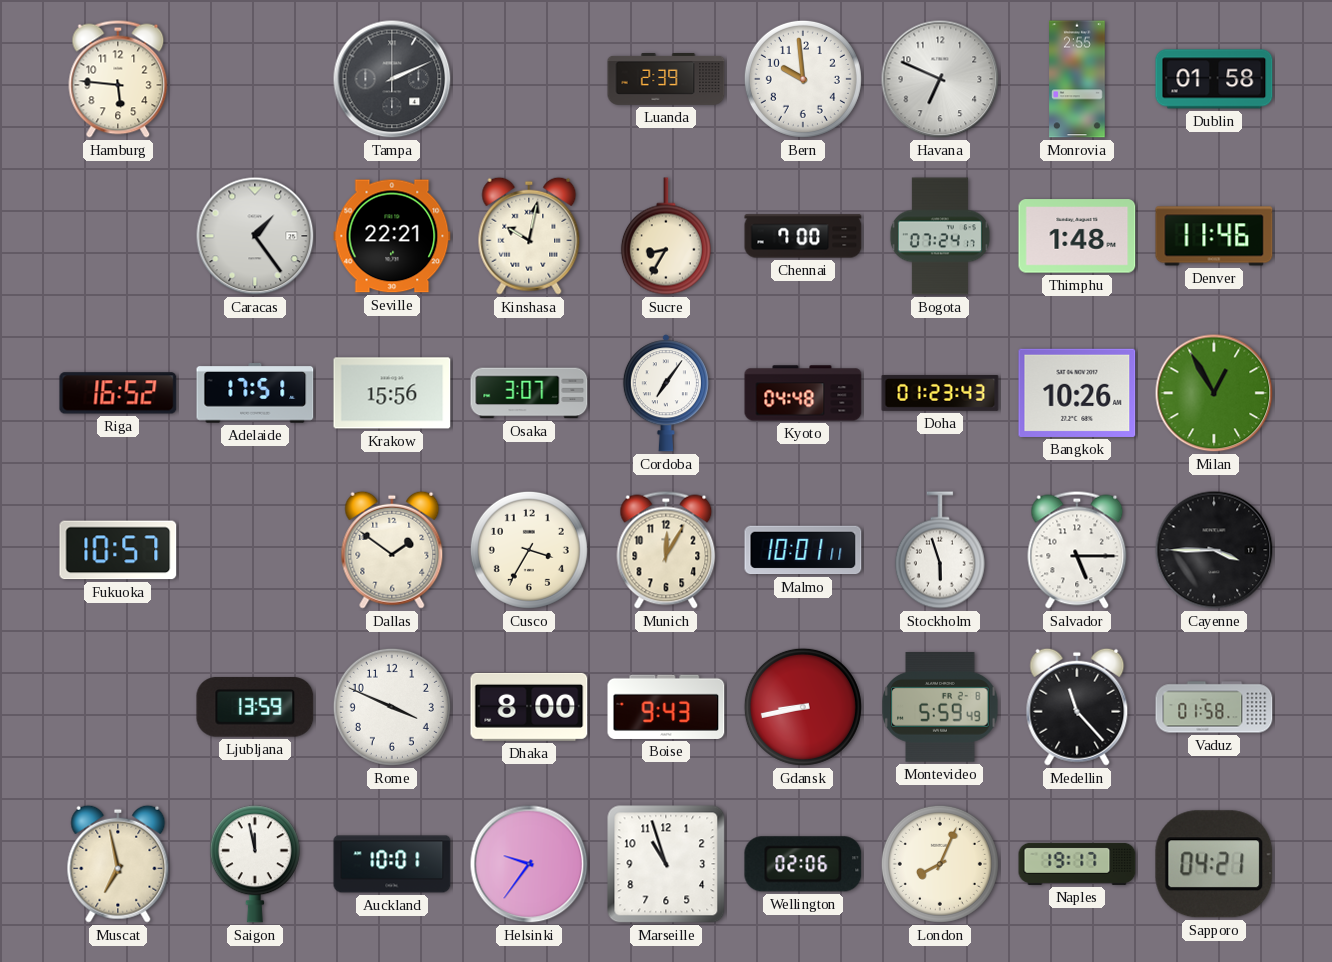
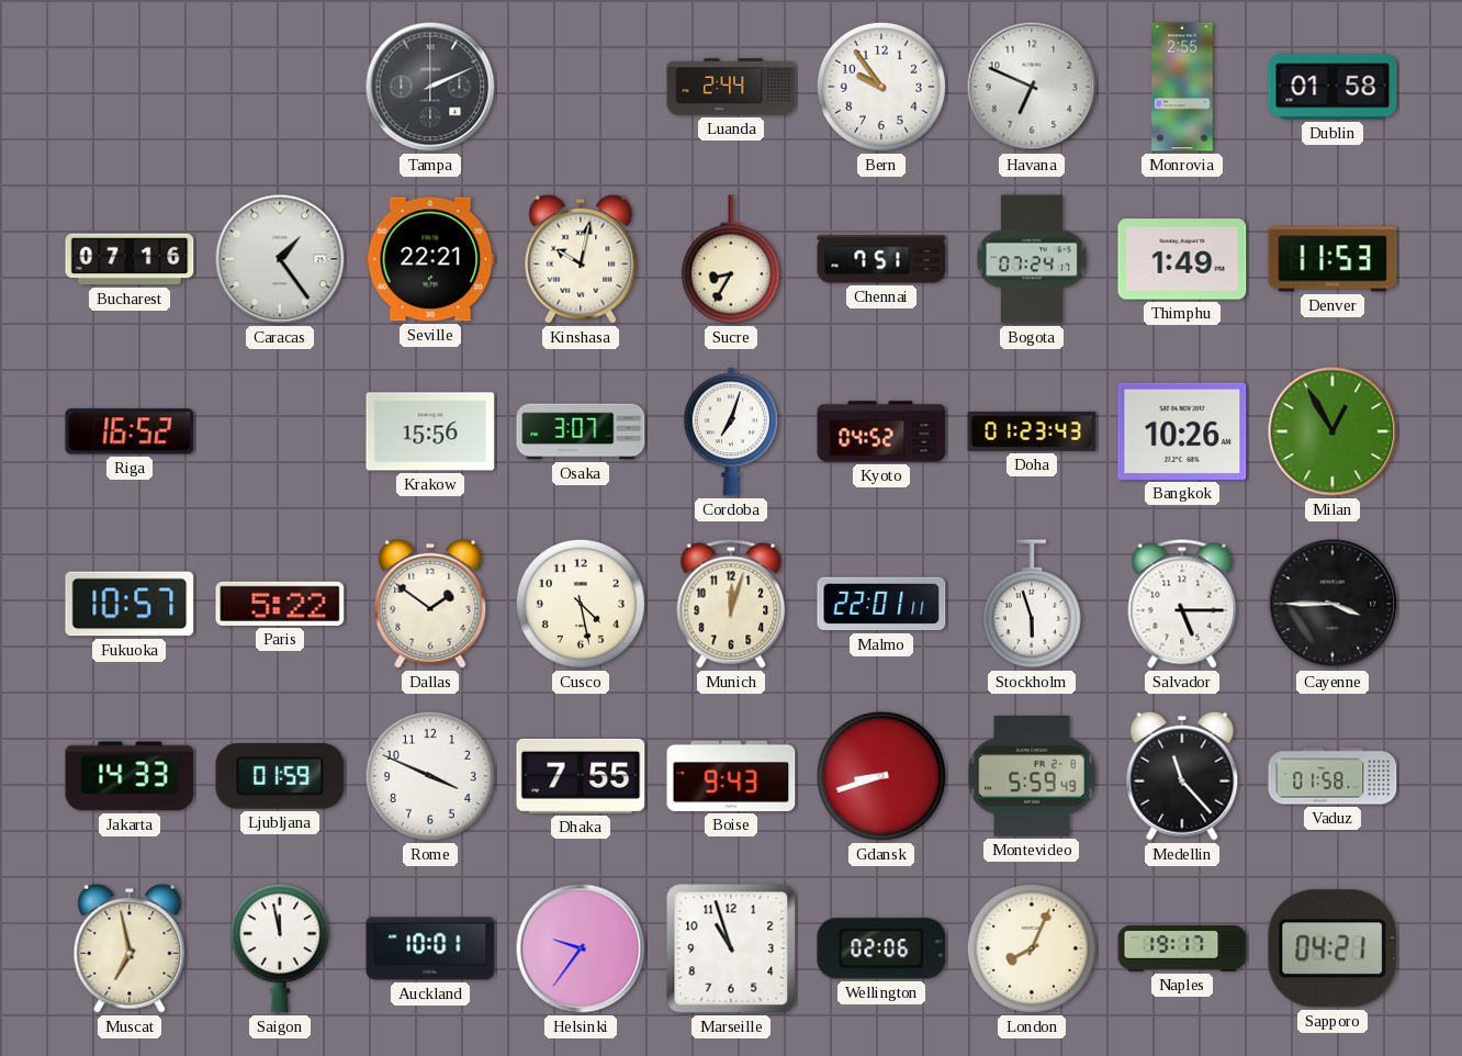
Hamburg: 5:46 -> none
Luanda: 2:39 -> 2:44
Bern: 9:59 -> 9:54
Bucharest: none -> 07:16
Chennai: 7:00 -> 7:51
Thimphu: 1:48 -> 1:49
Denver: 11:46 -> 11:53
Adelaide: 17:51 -> none
Cordoba: 7:06 -> 7:03
Kyoto: 04:48 -> 04:52
Paris: none -> 5:22
Cusco: 3:35 -> 4:28
Munich: 12:05 -> 12:03
Malmo: 10:01 -> 22:01
Jakarta: none -> 14:33
Ljubljana: 13:59 -> 01:59
Dhaka: 8:00 -> 7:55
Gdansk: 8:43 -> 8:42
